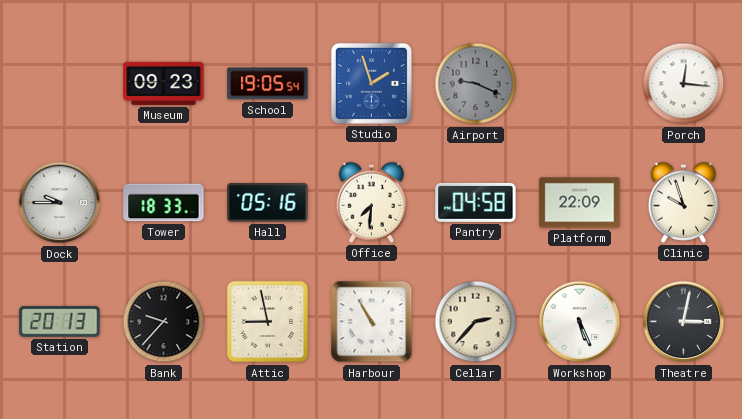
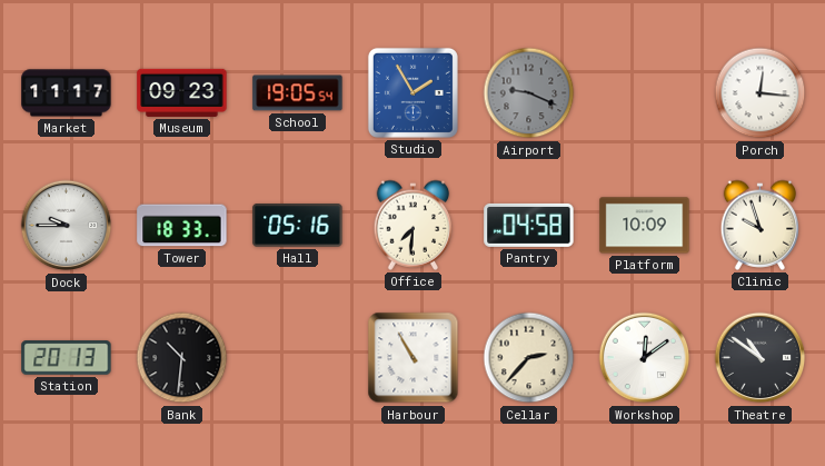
Market: none -> 11:17
Studio: 1:57 -> 1:55
Platform: 22:09 -> 10:09
Bank: 9:37 -> 10:31
Attic: 8:58 -> none
Workshop: 5:26 -> 12:09
Theatre: 3:02 -> 10:51
